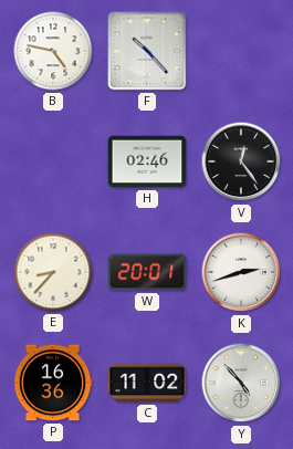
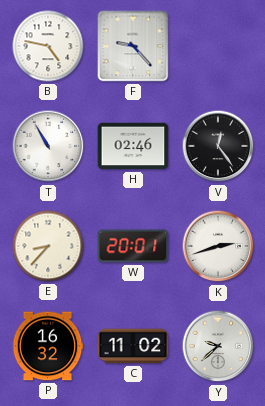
F: 10:23 -> 9:23
T: none -> 10:55
P: 16:36 -> 16:32
Y: 4:53 -> 9:38
